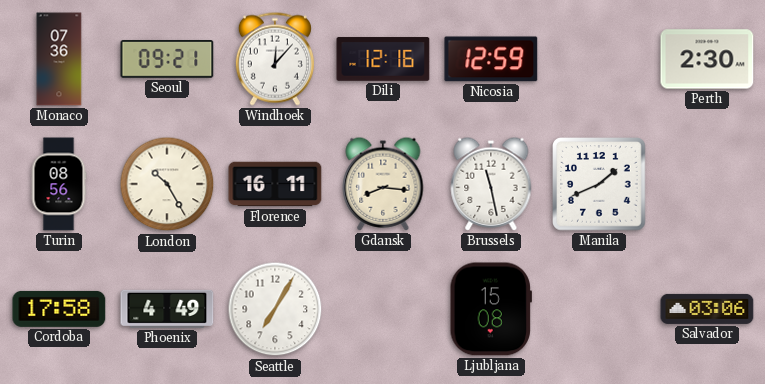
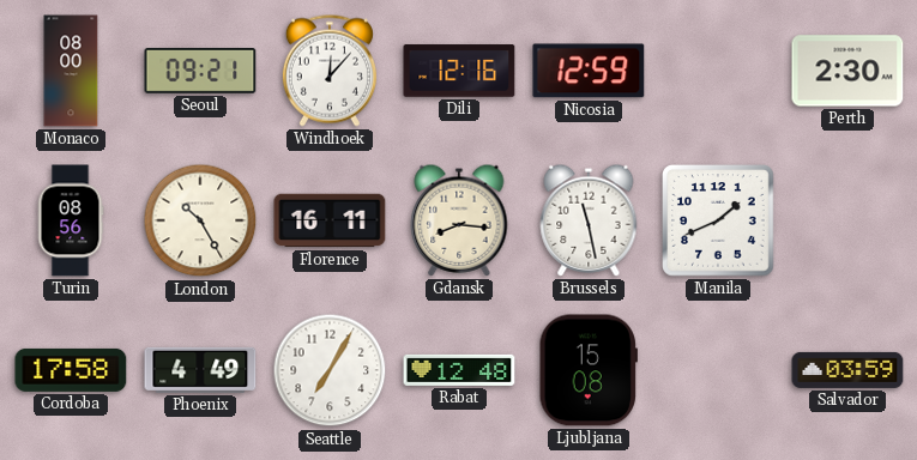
Monaco: 07:36 -> 08:00
Rabat: none -> 12:48
Salvador: 03:06 -> 03:59
